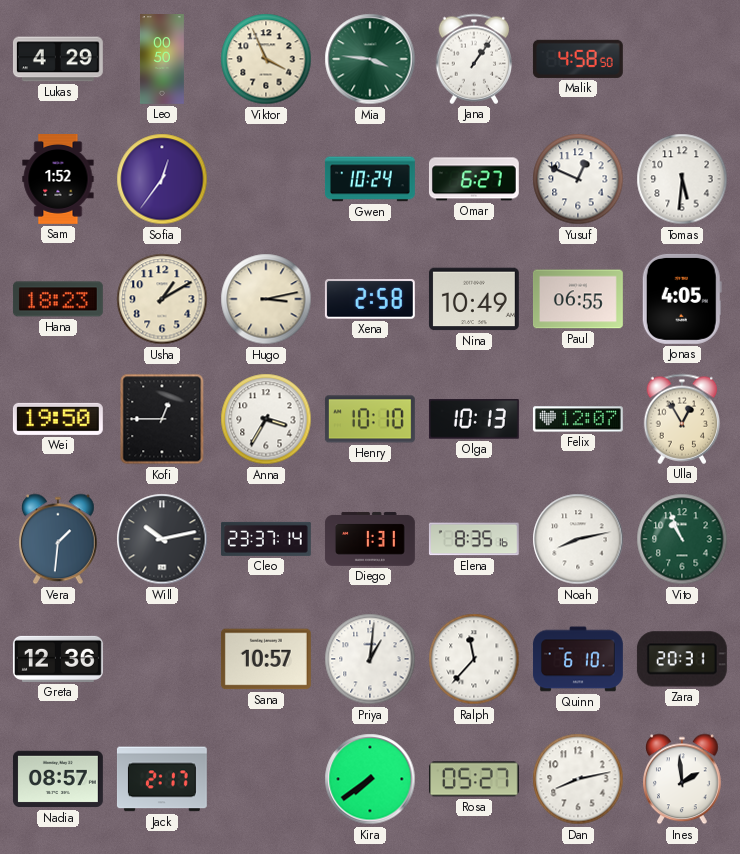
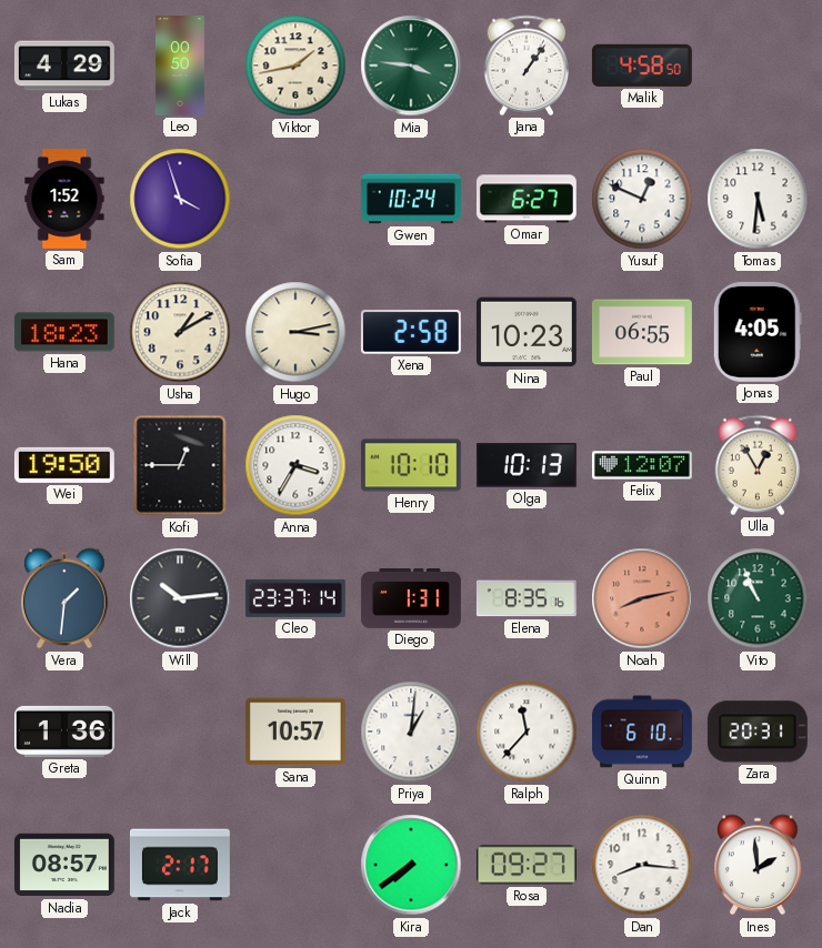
Viktor: 3:56 -> 1:43
Sofia: 12:36 -> 3:57
Nina: 10:49 -> 10:23
Will: 10:13 -> 10:14
Noah dial: white -> salmon
Greta: 12:36 -> 1:36
Rosa: 05:27 -> 09:27
Dan: 8:13 -> 8:16
